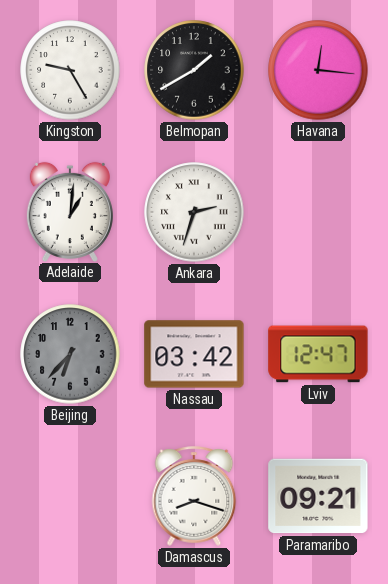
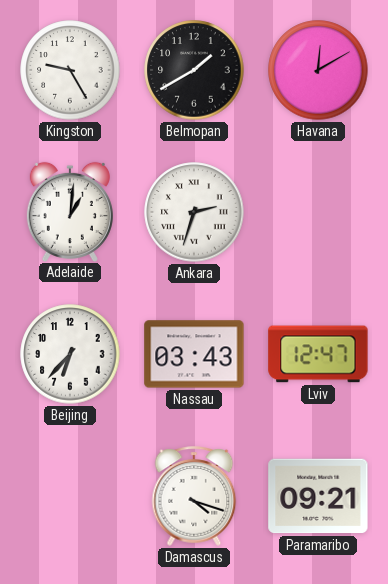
Havana: 12:16 -> 12:10
Beijing dial: grey -> white
Nassau: 03:42 -> 03:43
Damascus: 8:18 -> 4:18
